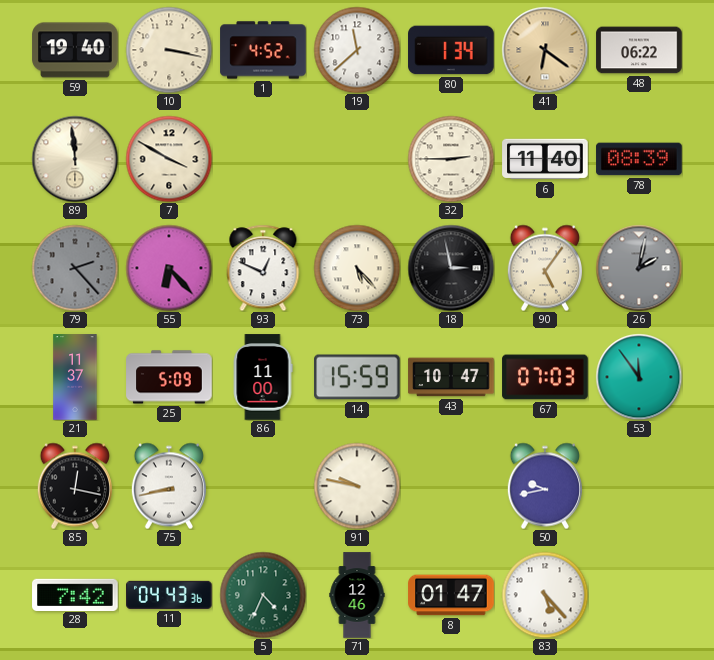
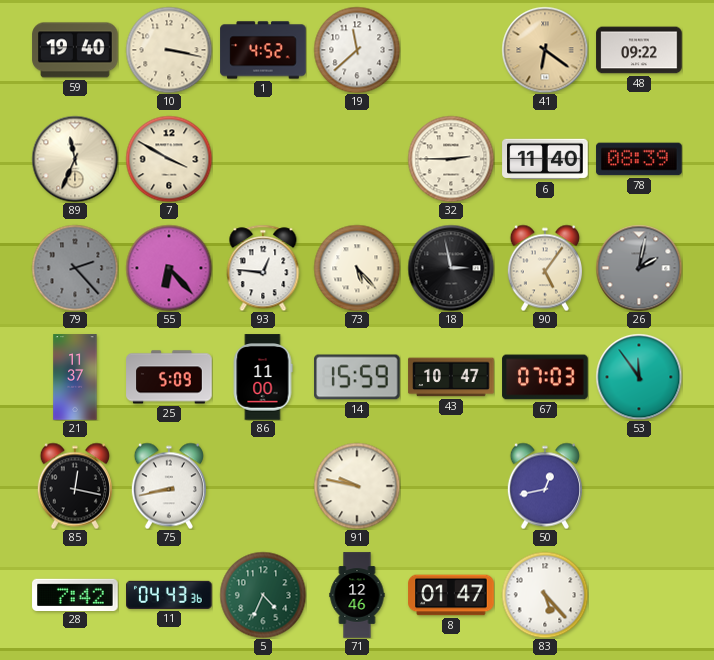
80: 1:34 -> none
48: 06:22 -> 09:22
89: 11:59 -> 11:34
93: 12:49 -> 12:46
50: 9:43 -> 12:43
